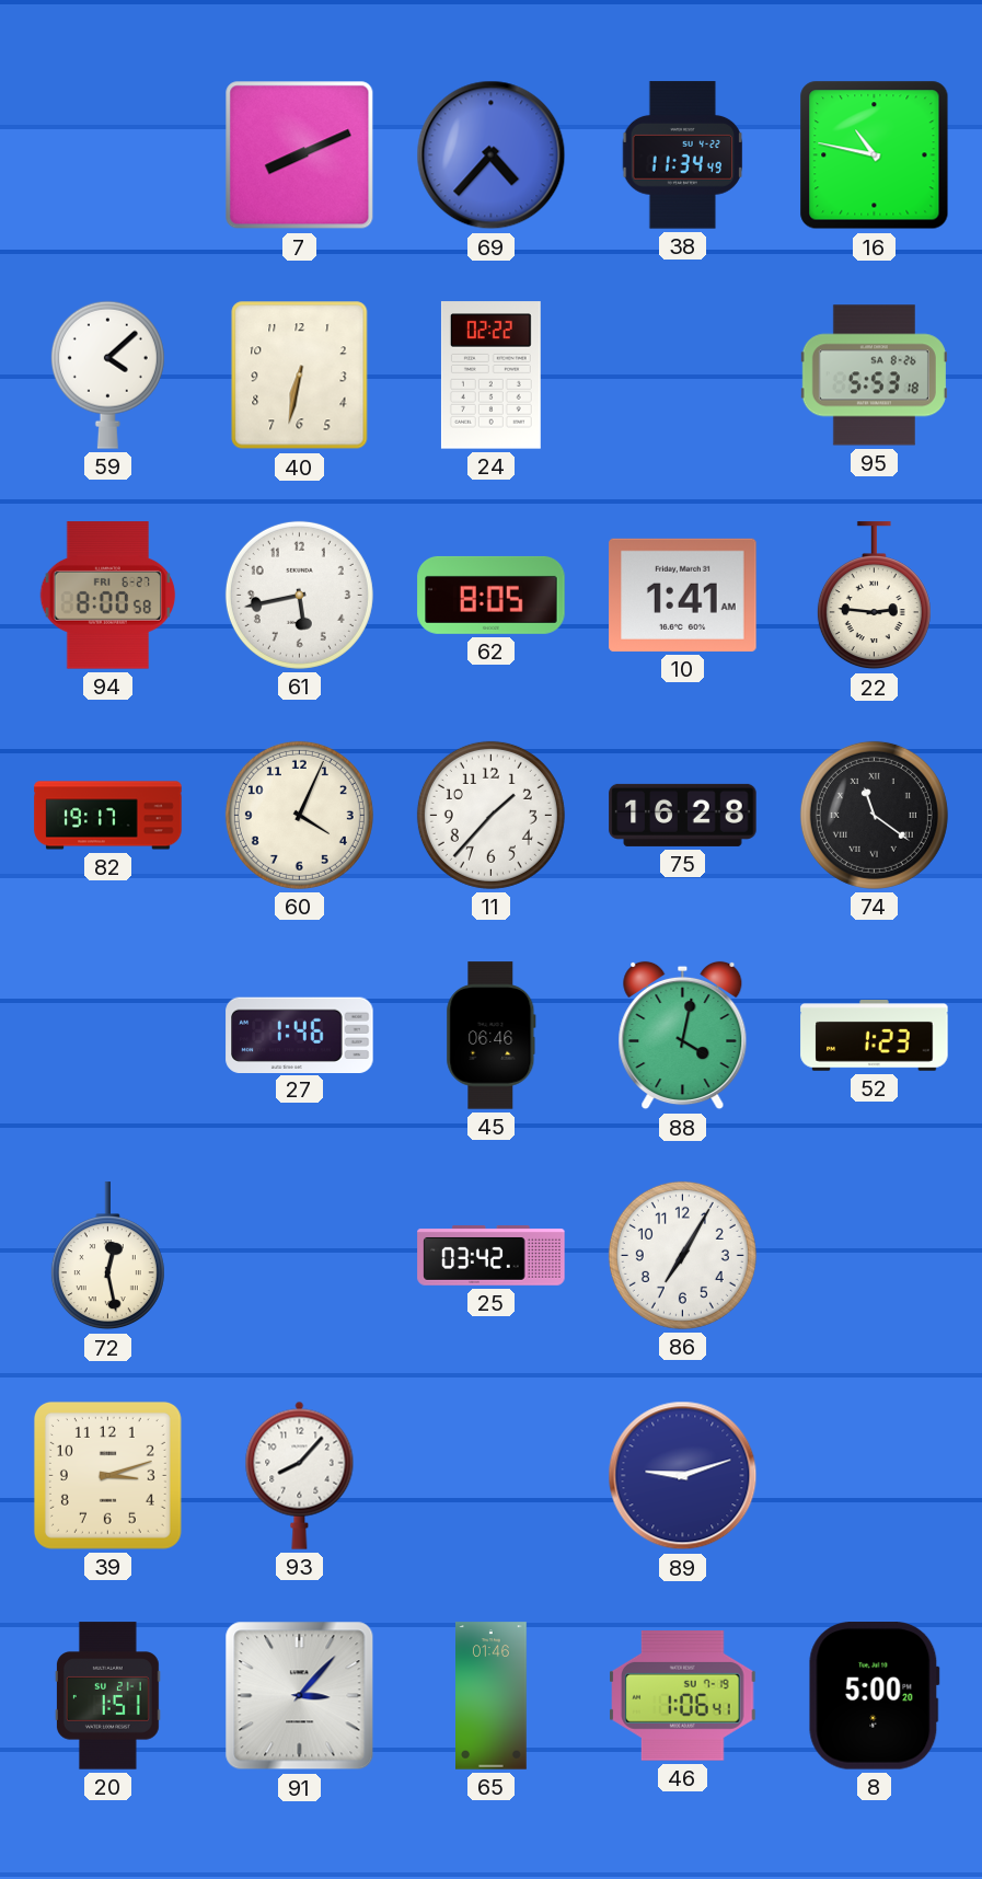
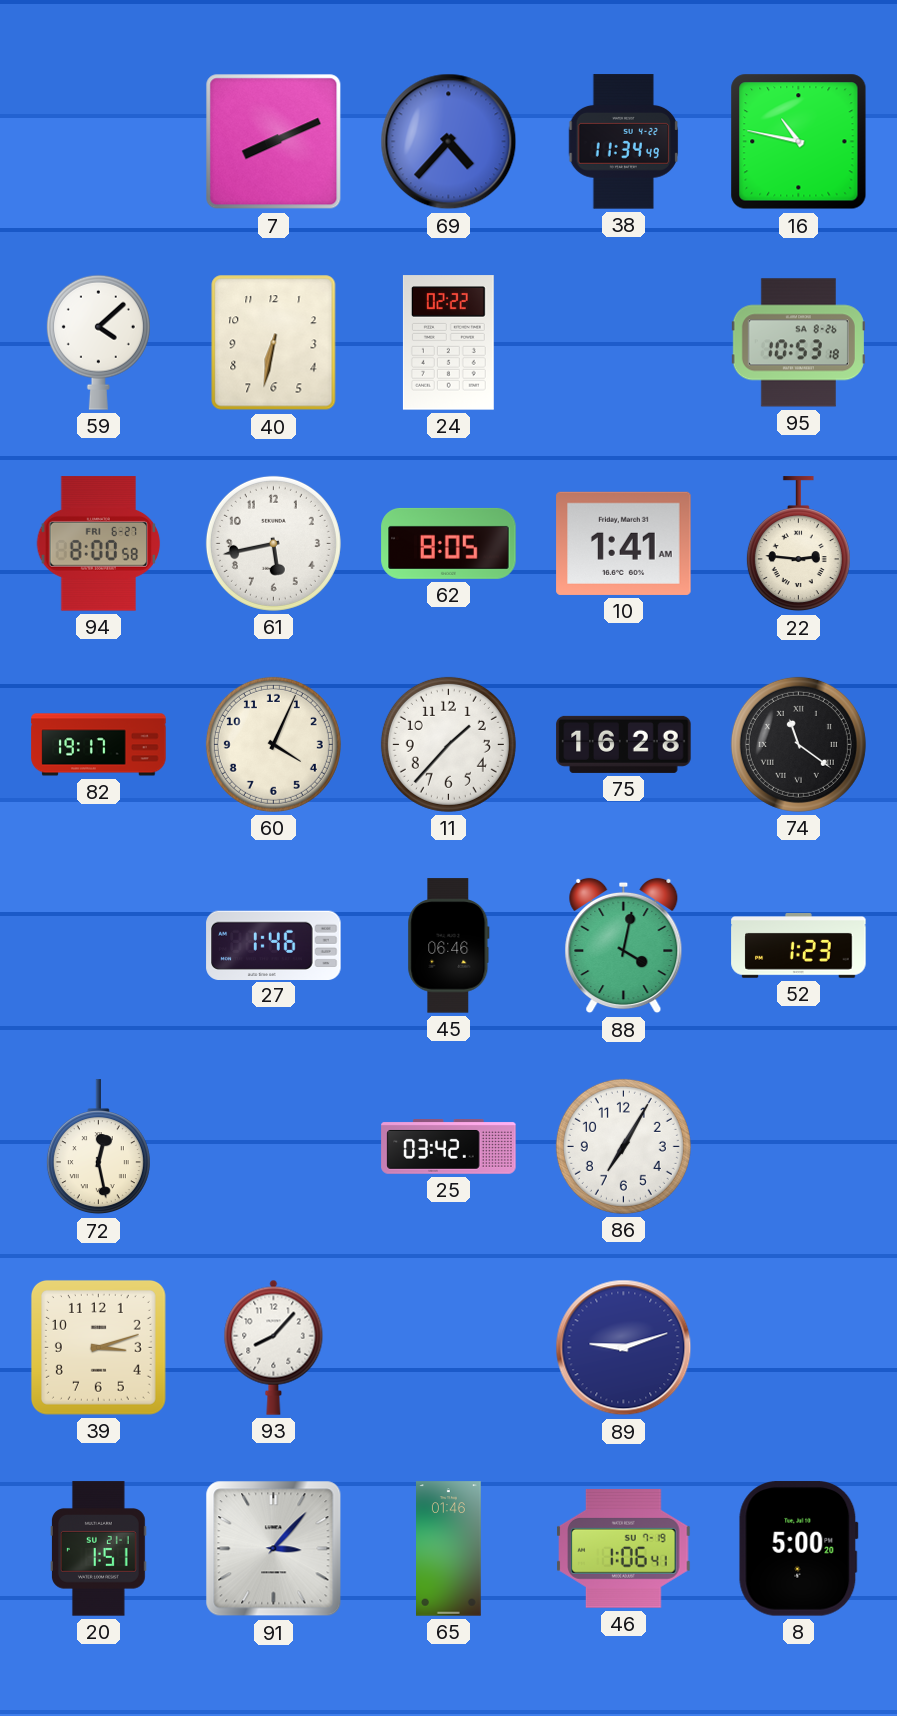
95: 5:53 -> 10:53
